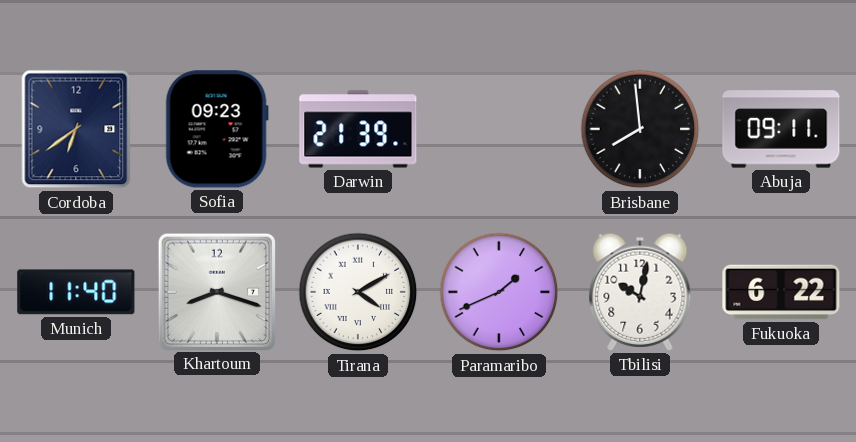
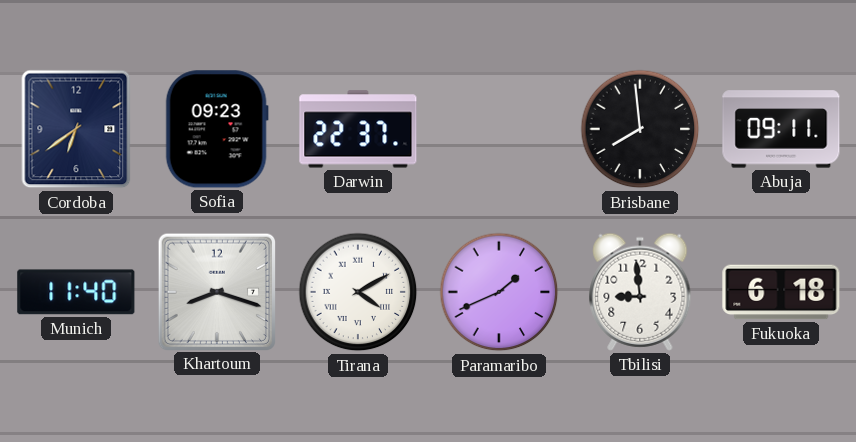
Darwin: 21:39 -> 22:37
Tbilisi: 10:02 -> 8:59
Fukuoka: 6:22 -> 6:18
